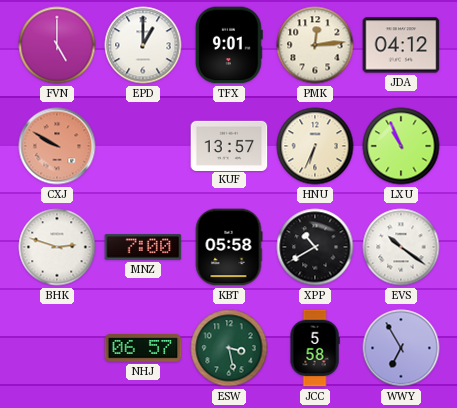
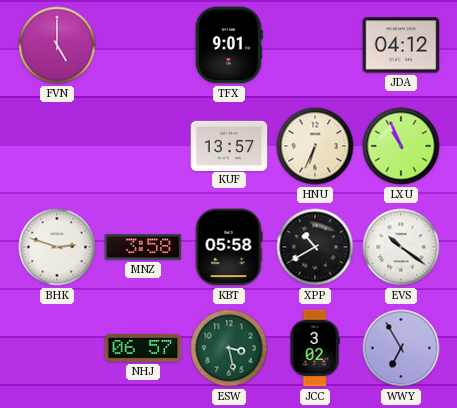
EPD: 1:00 -> none
PMK: 12:14 -> none
CXJ: 9:50 -> none
MNZ: 7:00 -> 3:58
JCC: 5:58 -> 3:02
